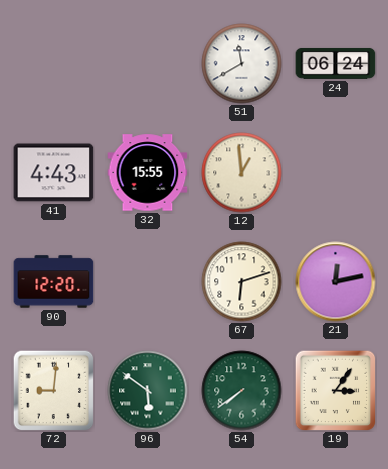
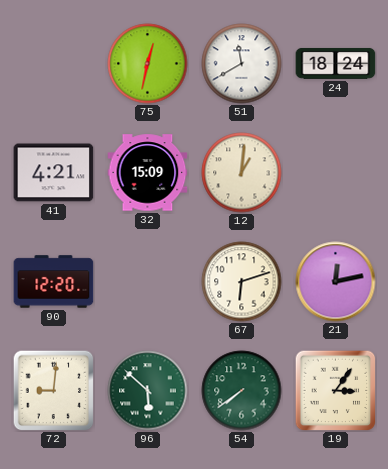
75: none -> 12:32
24: 06:24 -> 18:24
41: 4:43 -> 4:21
32: 15:55 -> 15:09
12: 12:59 -> 1:01
96: 5:51 -> 5:52
